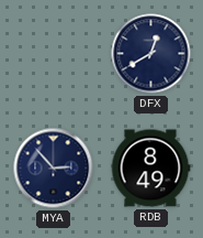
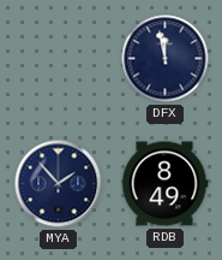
DFX: 12:40 -> 11:58
MYA: 2:53 -> 1:53
